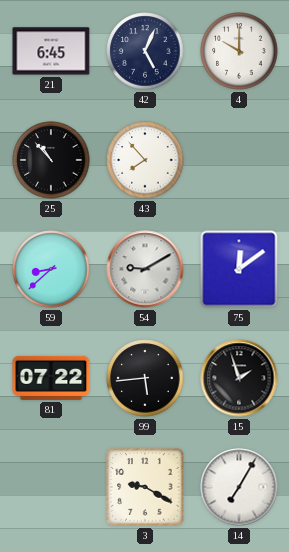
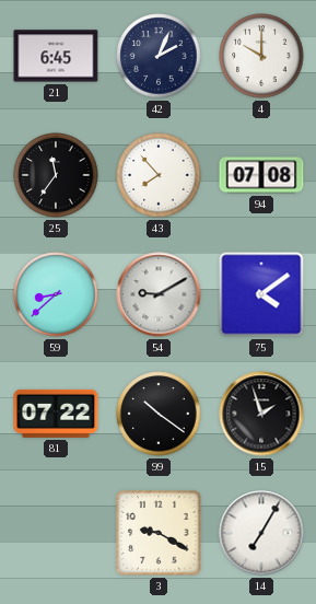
42: 5:04 -> 2:04
25: 10:53 -> 11:36
94: none -> 07:08
75: 12:09 -> 4:09
99: 5:44 -> 10:21
